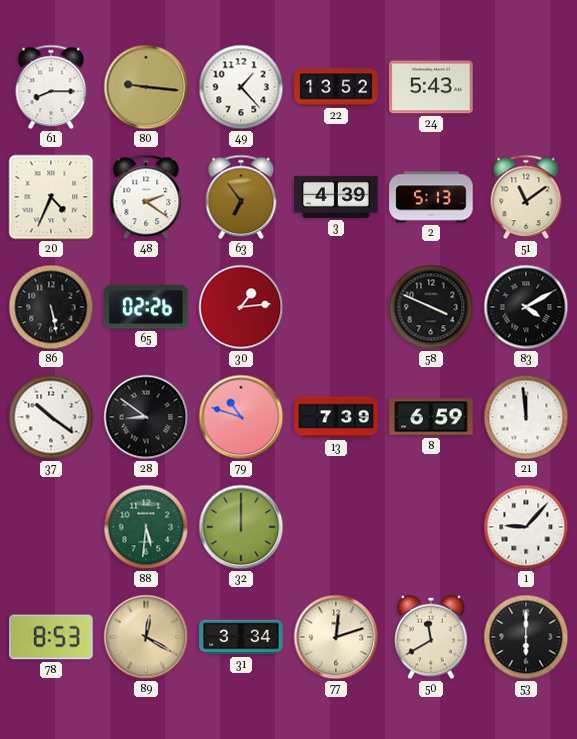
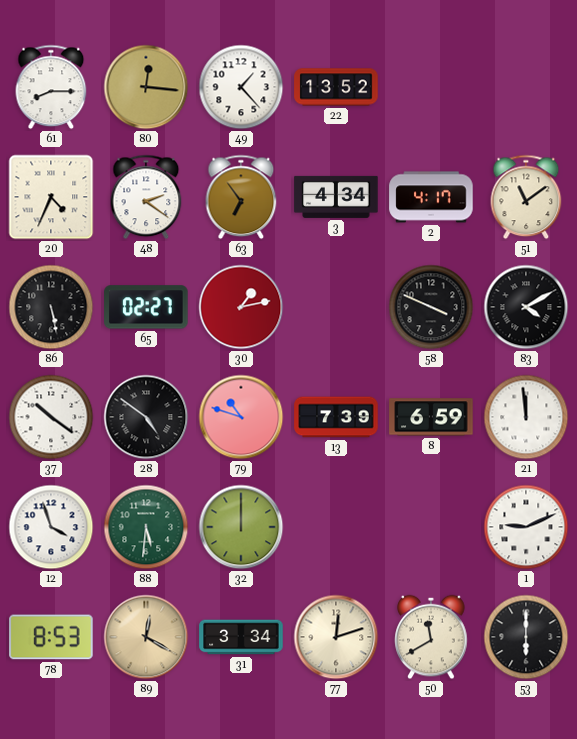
80: 9:16 -> 12:16
24: 5:43 -> none
3: 4:39 -> 4:34
2: 5:13 -> 4:17
65: 02:26 -> 02:27
30: 1:14 -> 1:13
28: 8:51 -> 4:51
12: none -> 3:57
1: 9:07 -> 9:11
